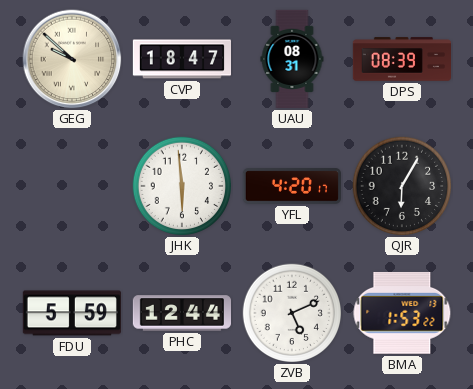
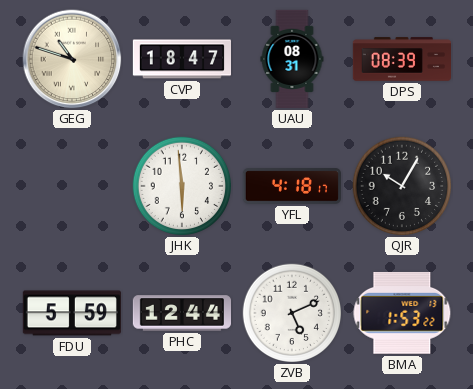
GEG: 9:52 -> 10:48
YFL: 4:20 -> 4:18
QJR: 6:05 -> 10:05
